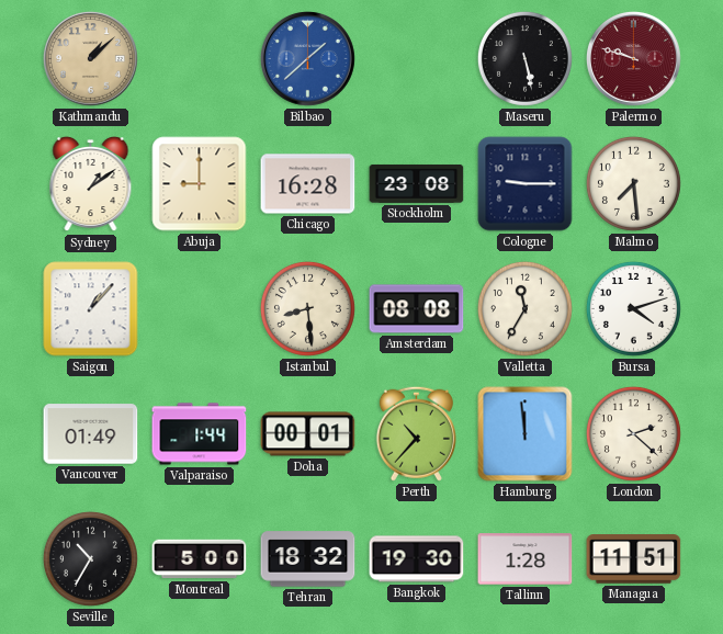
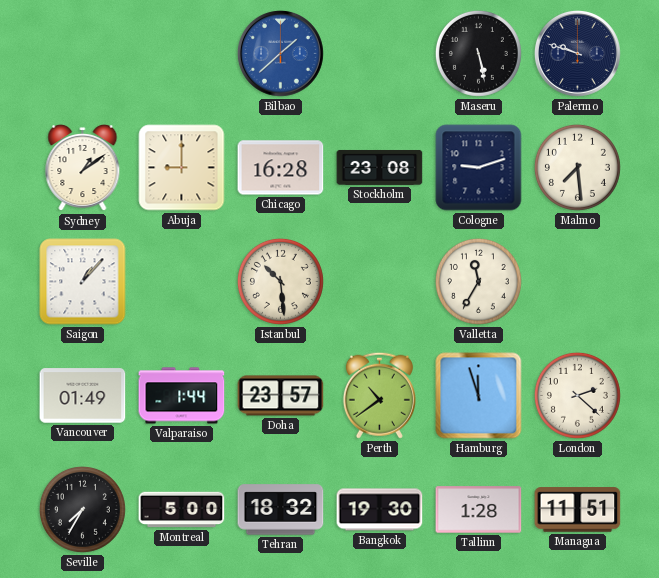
Kathmandu: 1:08 -> none
Palermo dial: burgundy -> navy
Cologne: 9:15 -> 9:12
Istanbul: 8:29 -> 10:29
Amsterdam: 08:08 -> none
Bursa: 4:12 -> none
Doha: 00:01 -> 23:57
Perth: 10:37 -> 10:39
Hamburg: 11:59 -> 11:57
Seville: 10:35 -> 7:35
